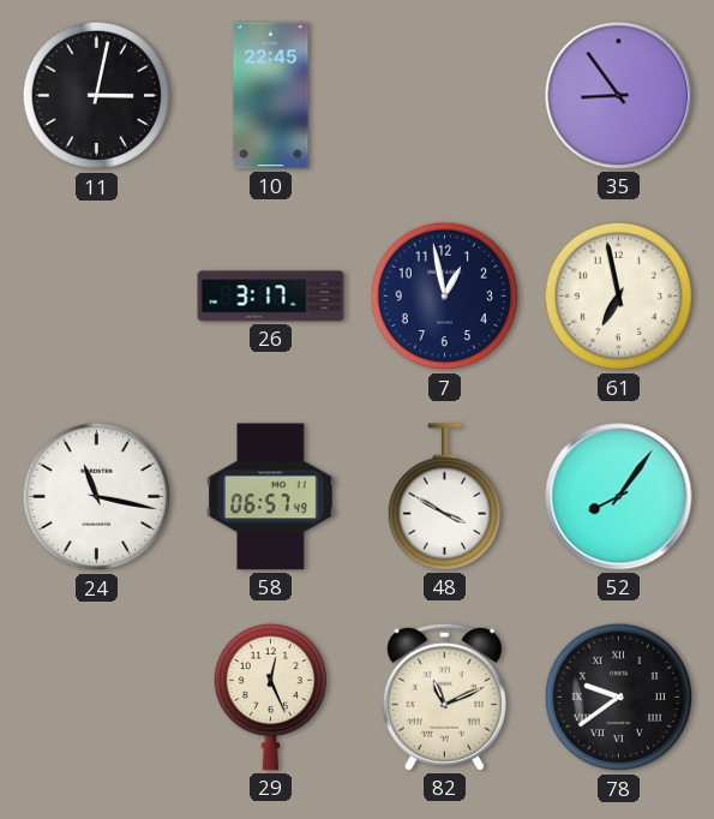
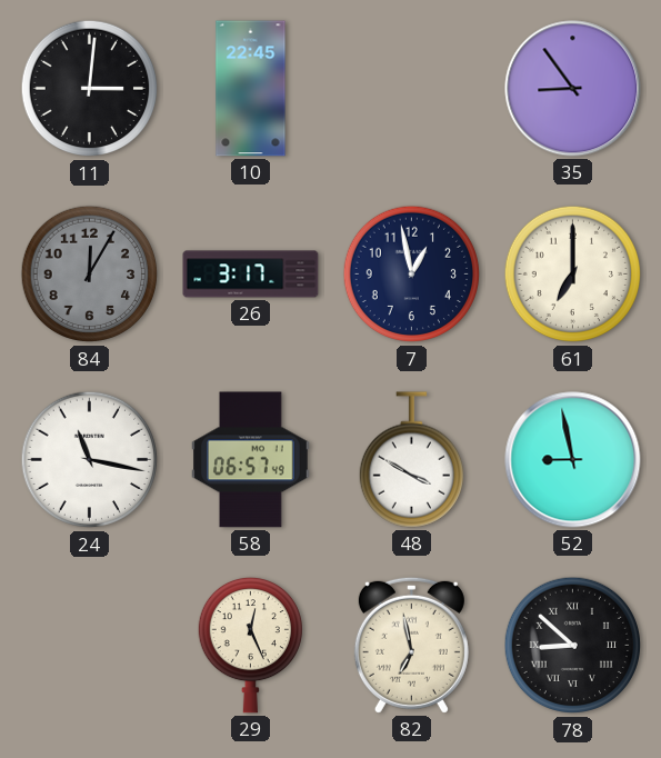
11: 3:02 -> 3:01
84: none -> 12:05
61: 6:58 -> 7:00
52: 8:06 -> 8:58
82: 11:11 -> 6:58
78: 9:39 -> 8:52
